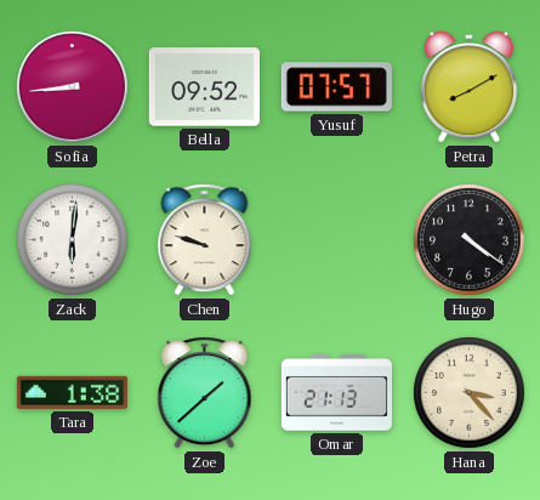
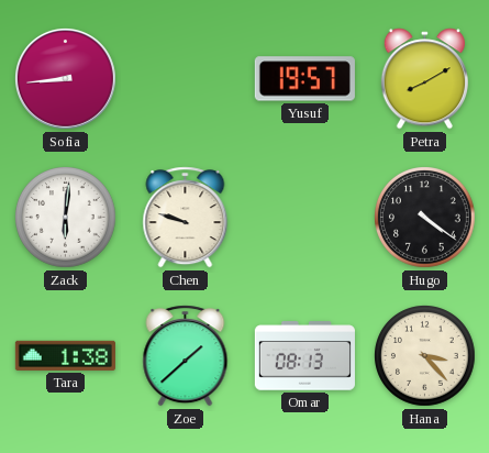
Bella: 09:52 -> none
Yusuf: 07:57 -> 19:57
Omar: 21:13 -> 08:13
